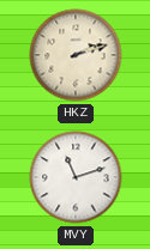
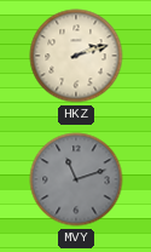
MVY dial: white -> grey
